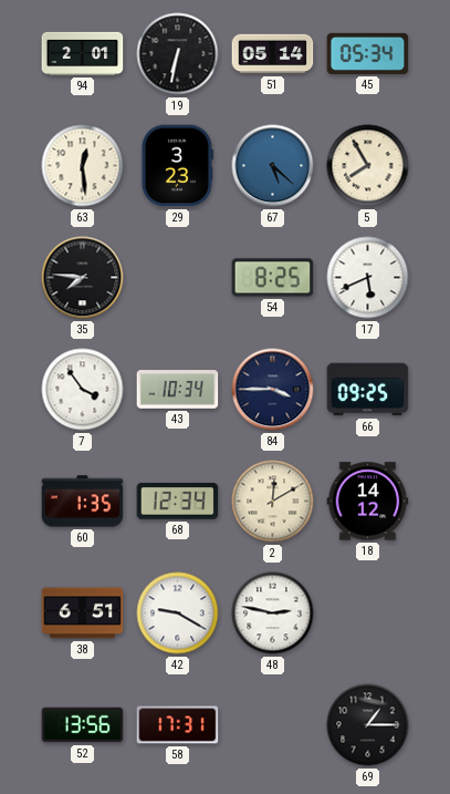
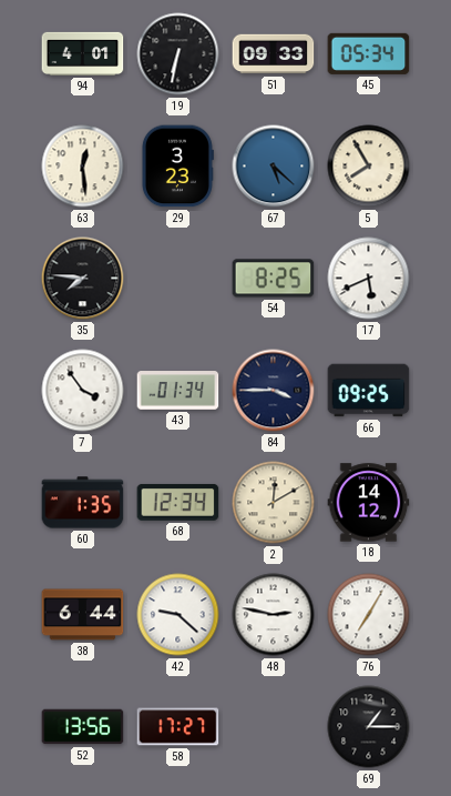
94: 2:01 -> 4:01
51: 05:14 -> 09:33
43: 10:34 -> 01:34
38: 6:51 -> 6:44
42: 9:20 -> 9:22
76: none -> 7:05
58: 17:31 -> 17:27
